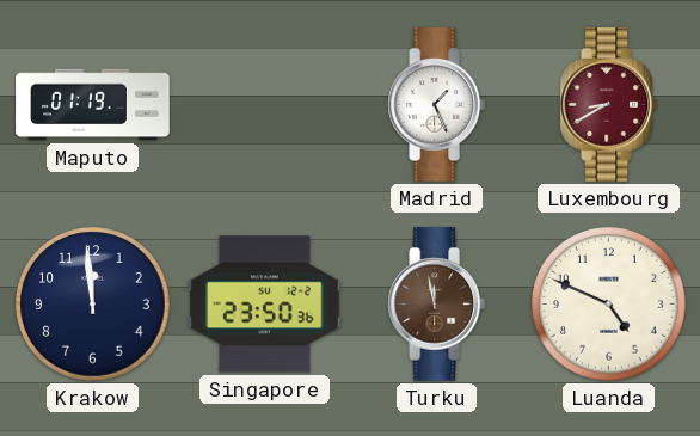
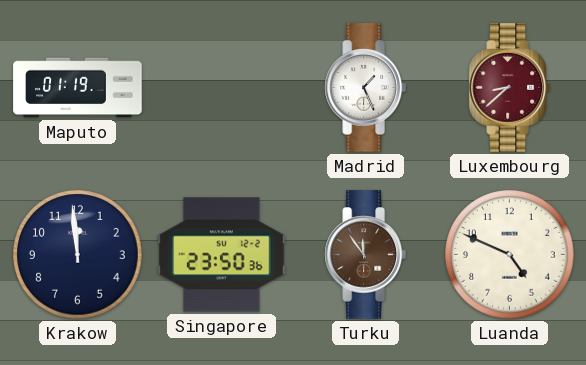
Luxembourg: 8:40 -> 8:38
Turku: 11:58 -> 11:54
